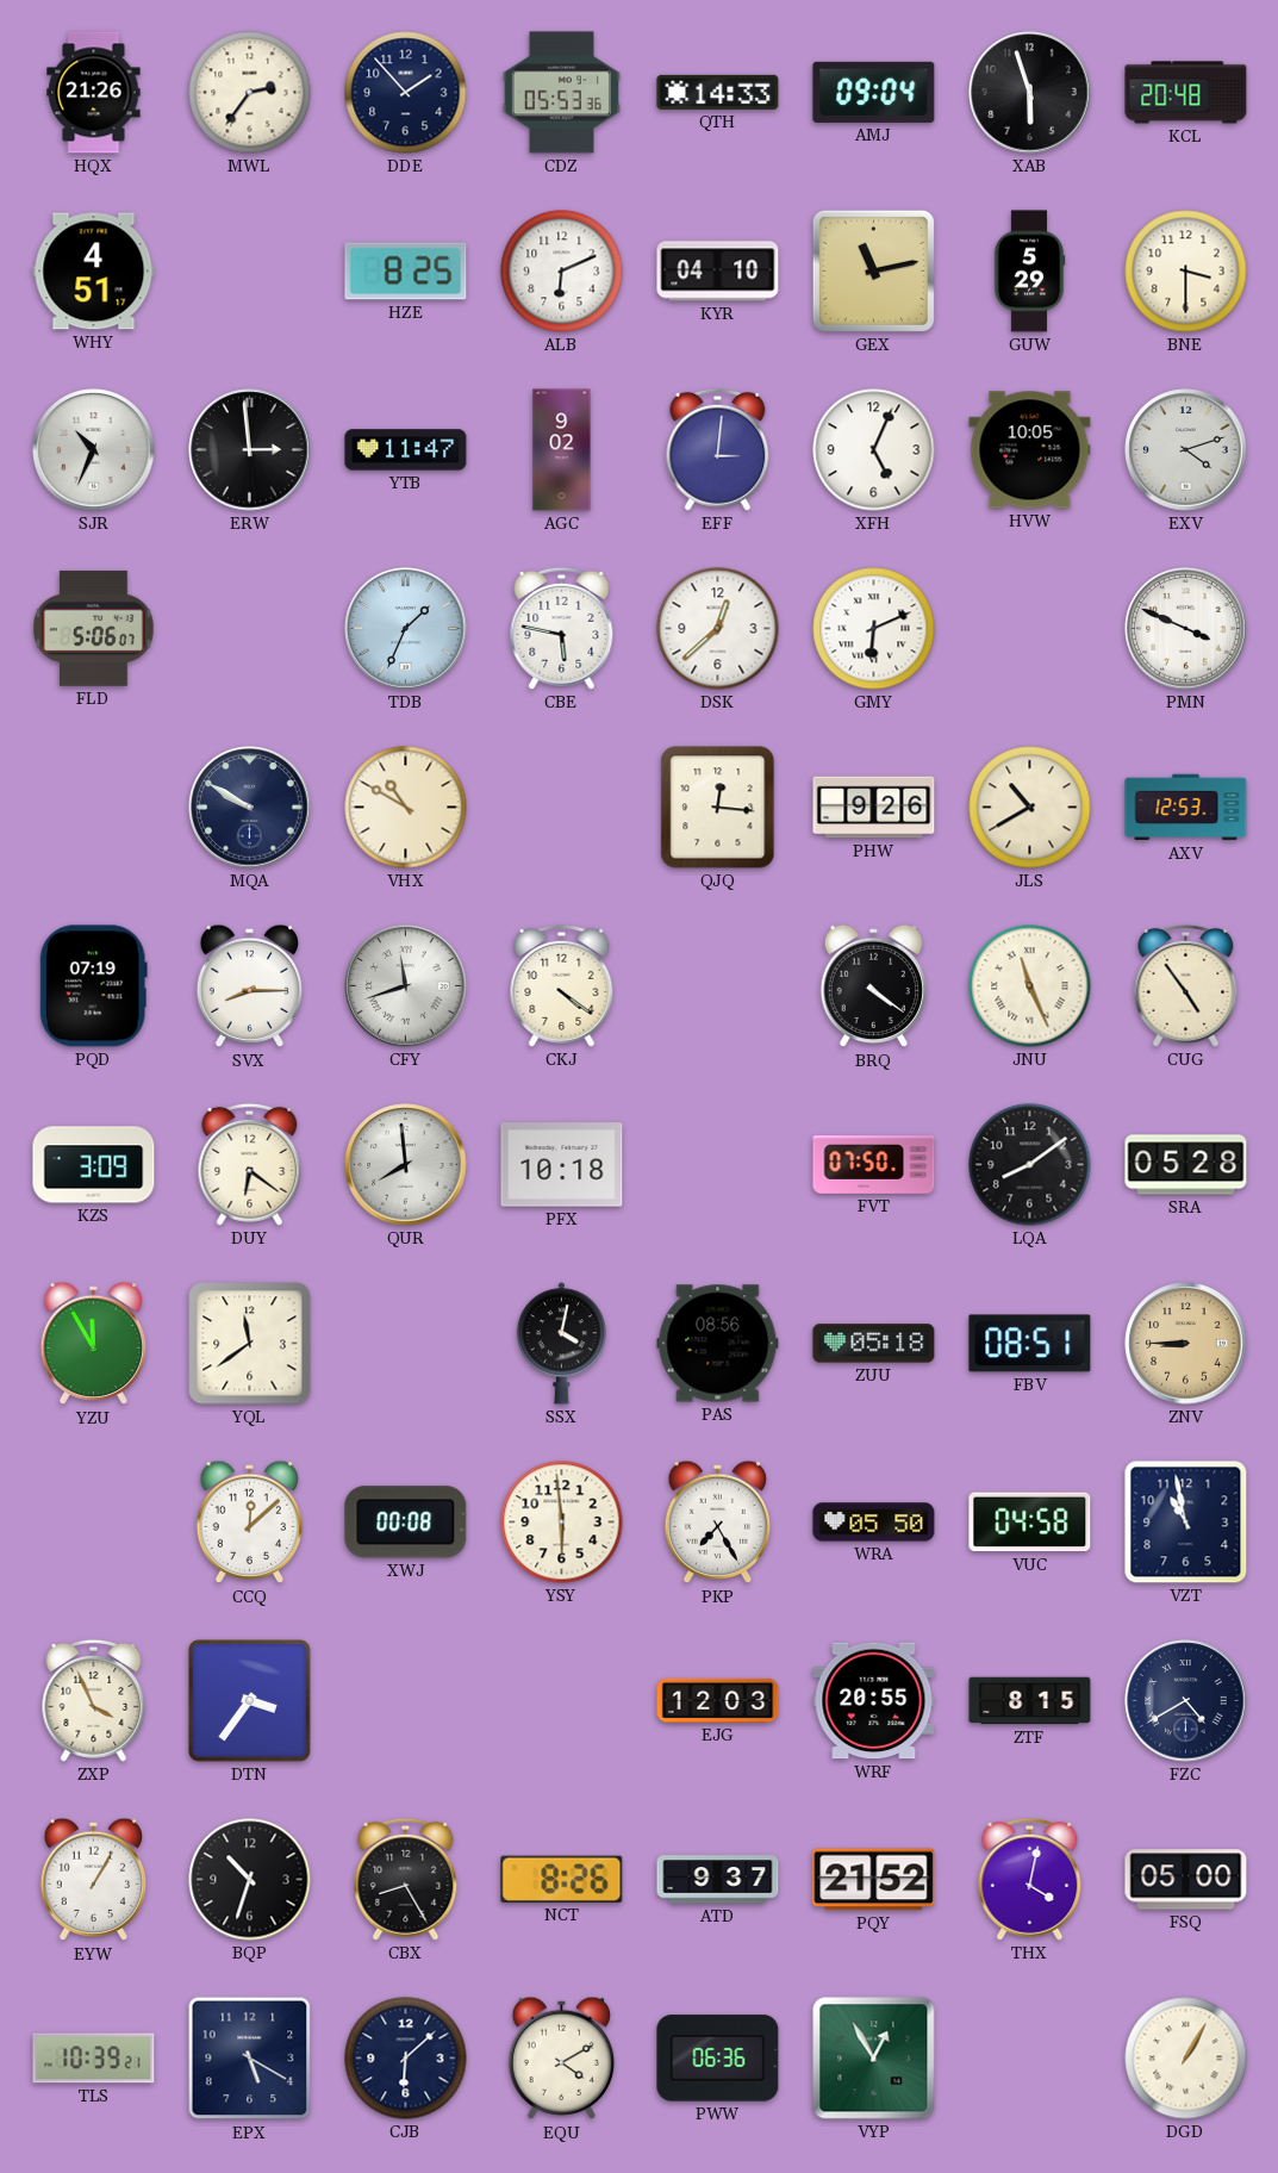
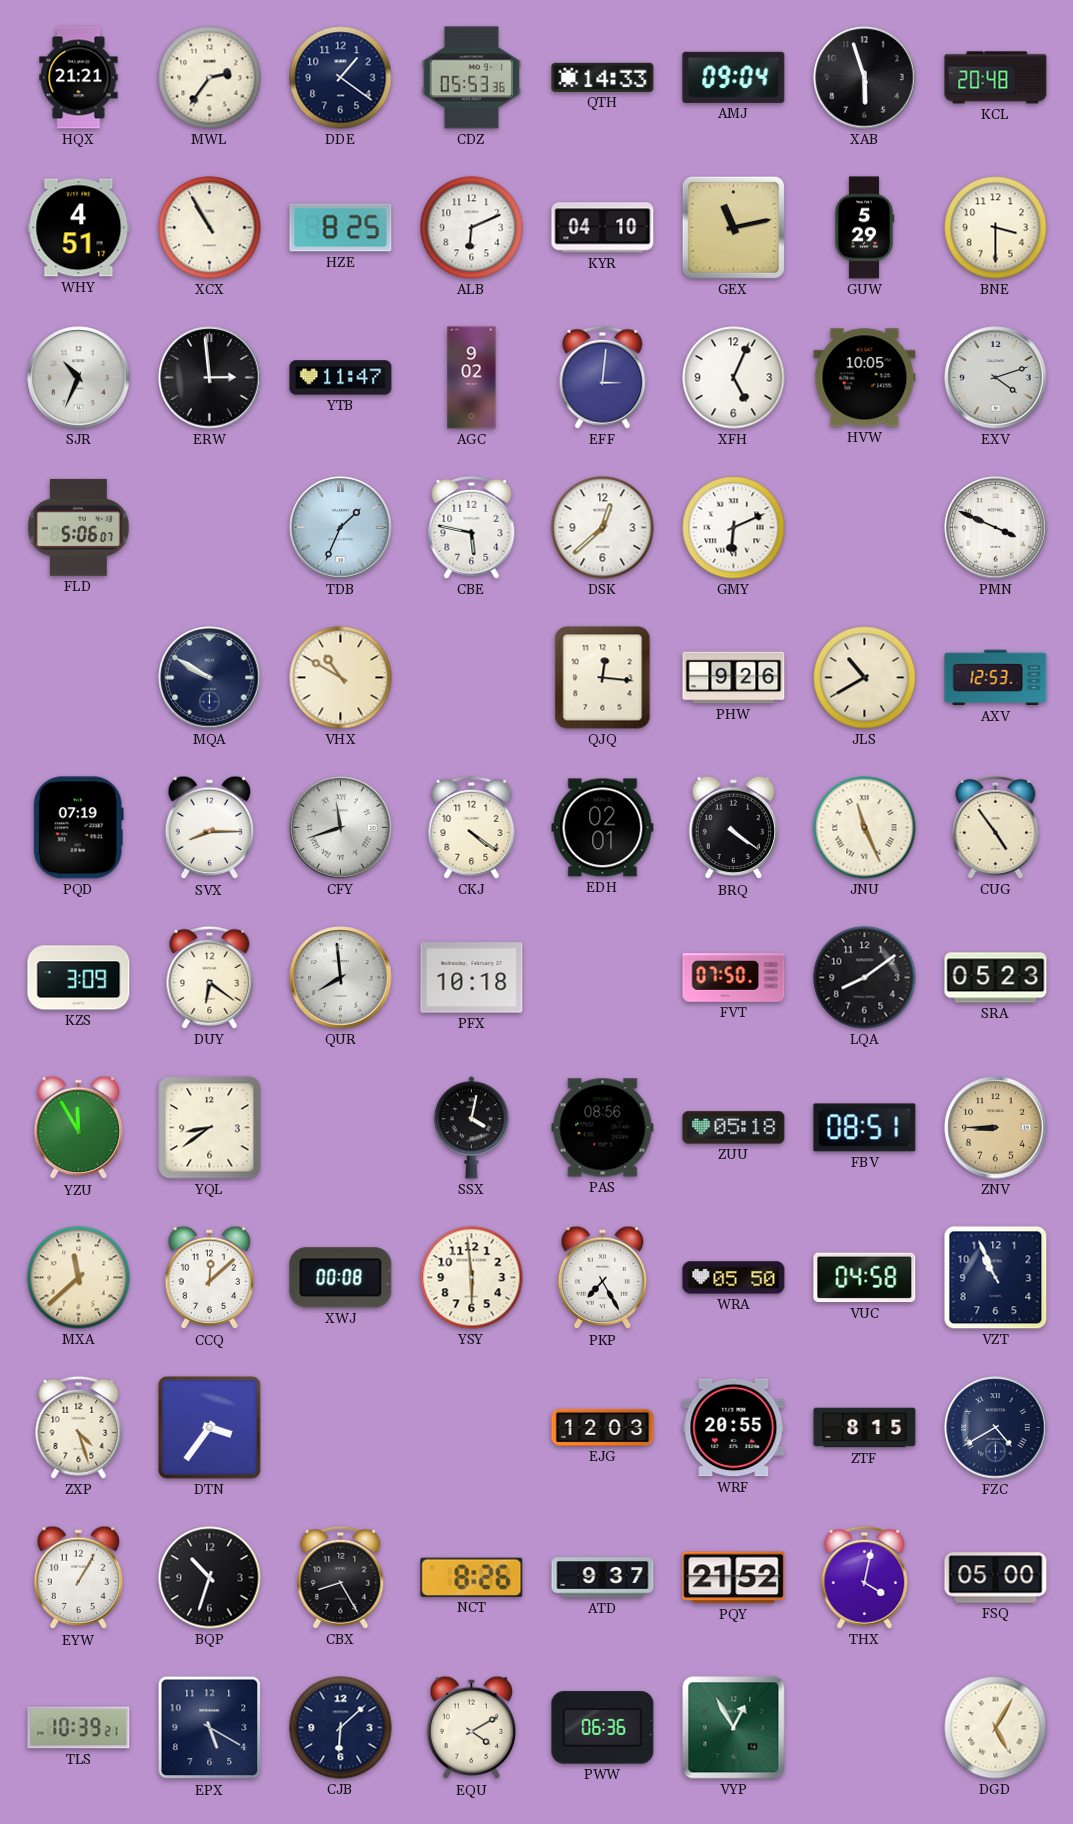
HQX: 21:26 -> 21:21
DDE: 1:53 -> 1:21
XCX: none -> 10:55
EDH: none -> 02:01
SRA: 05:28 -> 05:23
YQL: 11:39 -> 8:39
MXA: none -> 11:38
VZT: 10:58 -> 10:56
ZXP: 3:56 -> 4:27
DGD: 1:05 -> 5:05
